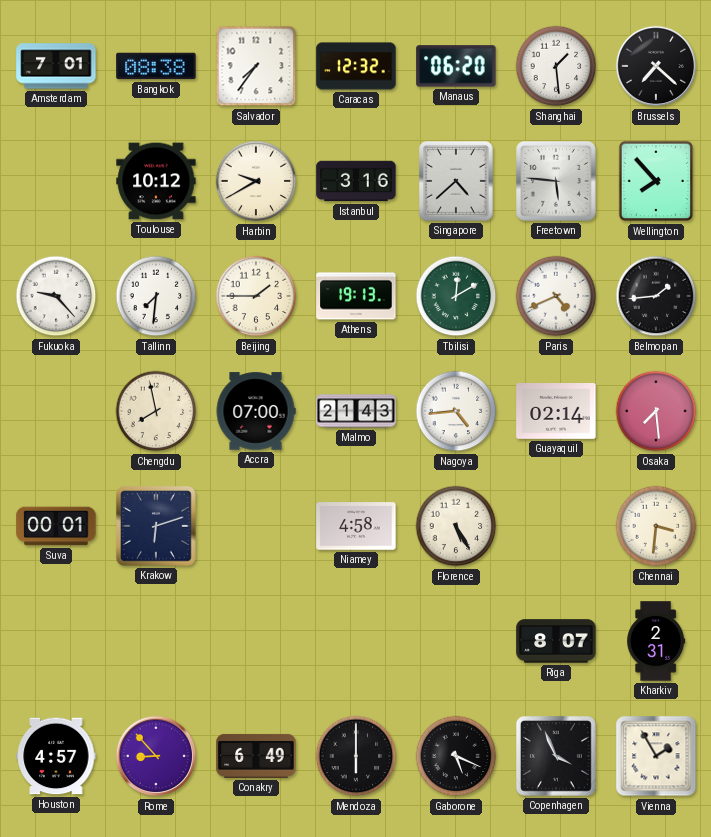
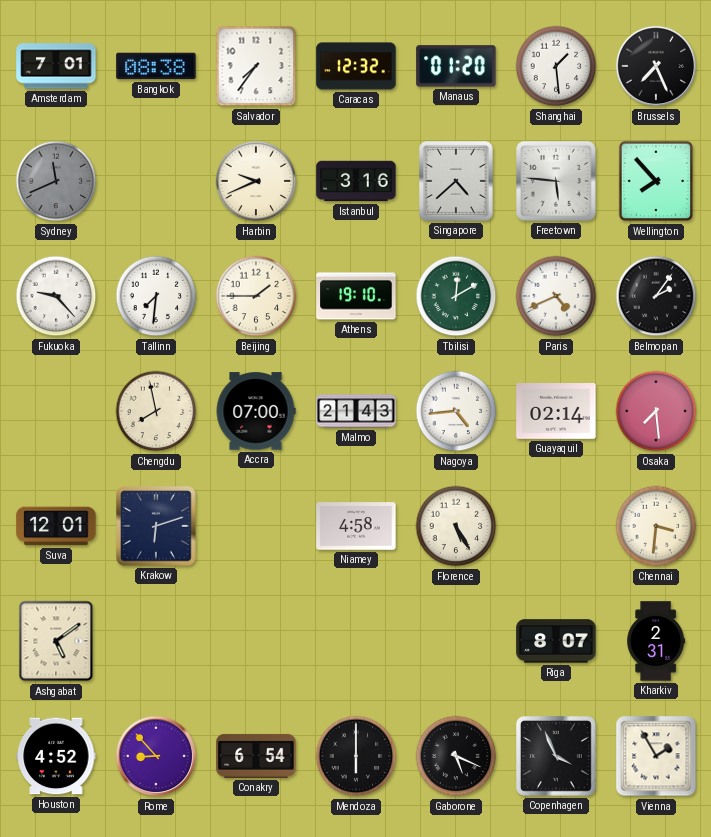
Manaus: 06:20 -> 01:20
Brussels: 7:22 -> 7:26
Sydney: none -> 11:41
Toulouse: 10:12 -> none
Harbin: 9:40 -> 9:41
Athens: 19:13 -> 19:10
Belmopan: 1:44 -> 2:06
Suva: 00:01 -> 12:01
Ashgabat: none -> 5:09
Houston: 4:57 -> 4:52
Conakry: 6:49 -> 6:54
